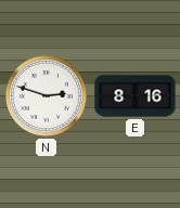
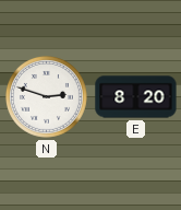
E: 8:16 -> 8:20
